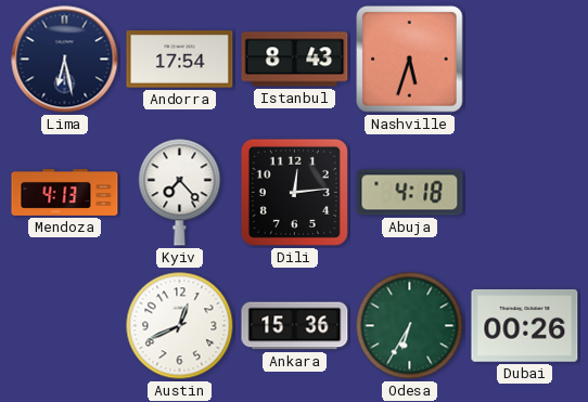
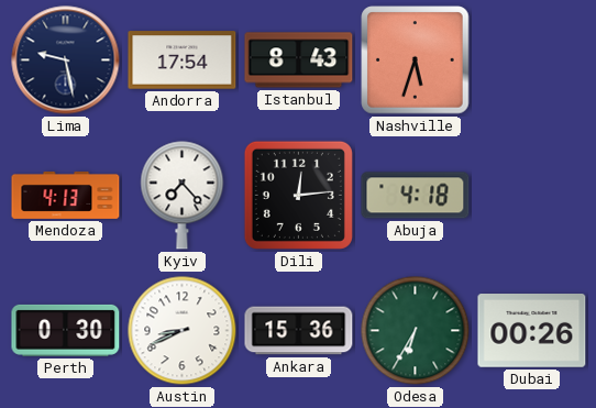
Lima: 6:28 -> 9:28
Perth: none -> 0:30
Austin: 12:41 -> 8:41
